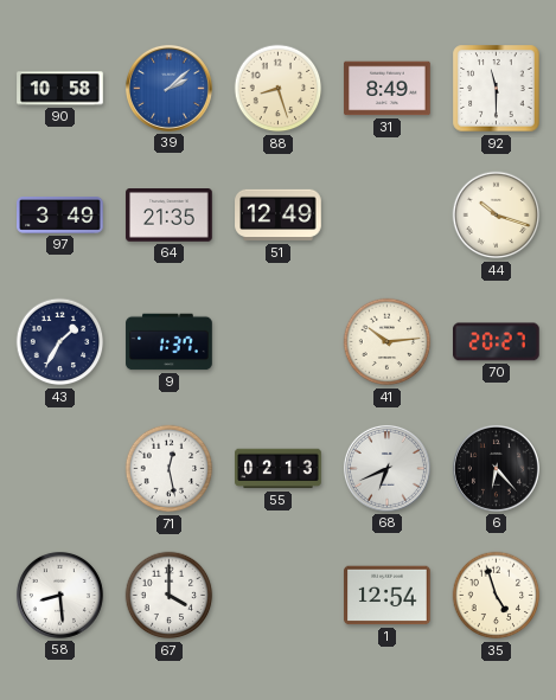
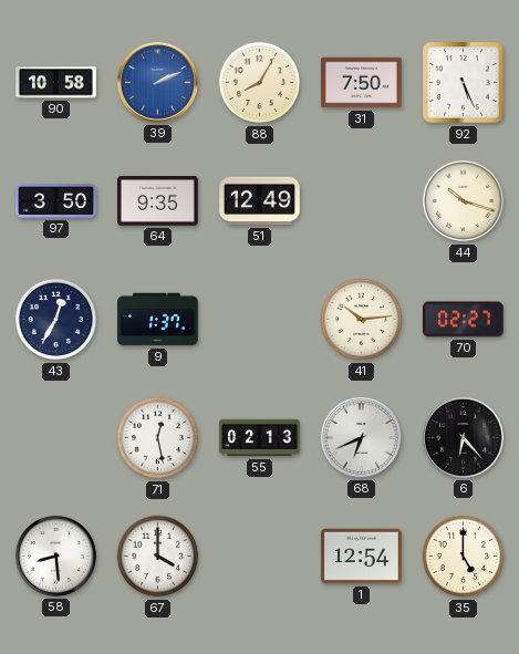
39: 2:08 -> 2:11
88: 8:27 -> 8:05
31: 8:49 -> 7:50
92: 11:30 -> 5:26
97: 3:49 -> 3:50
64: 21:35 -> 9:35
43: 1:35 -> 12:35
70: 20:27 -> 02:27
35: 4:57 -> 5:00
